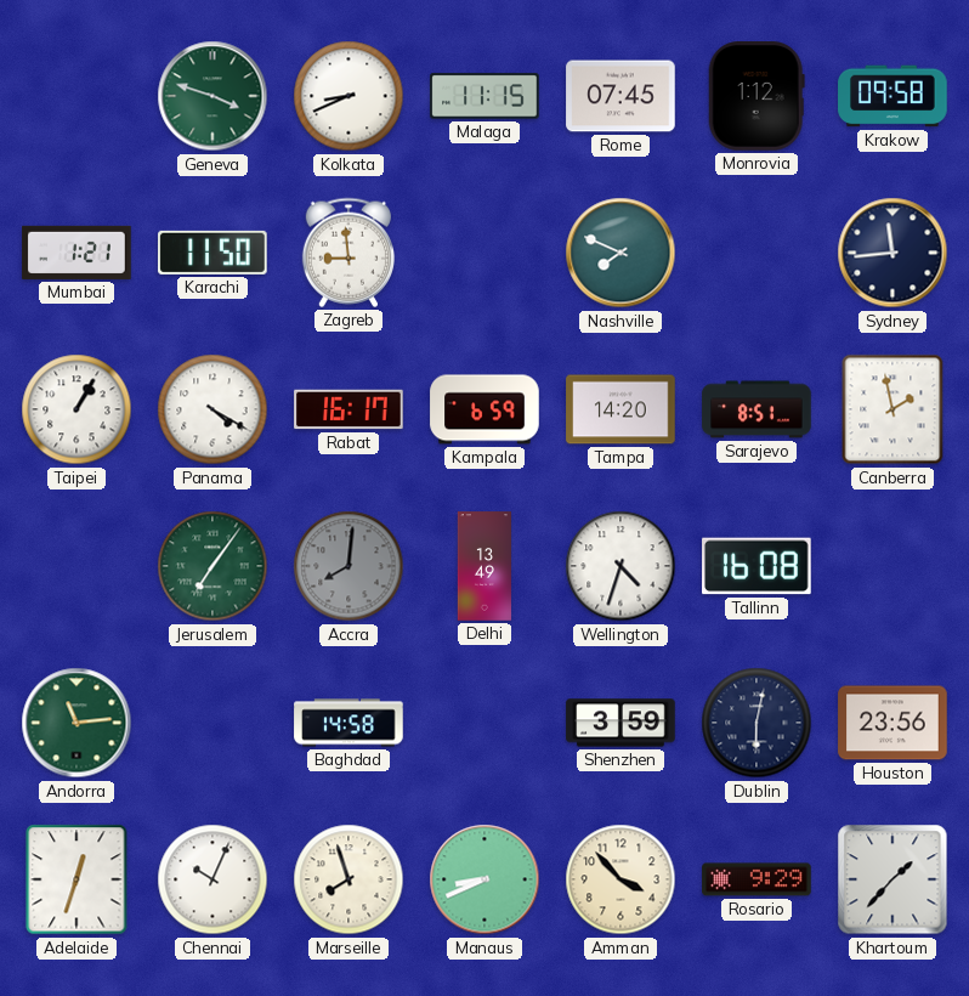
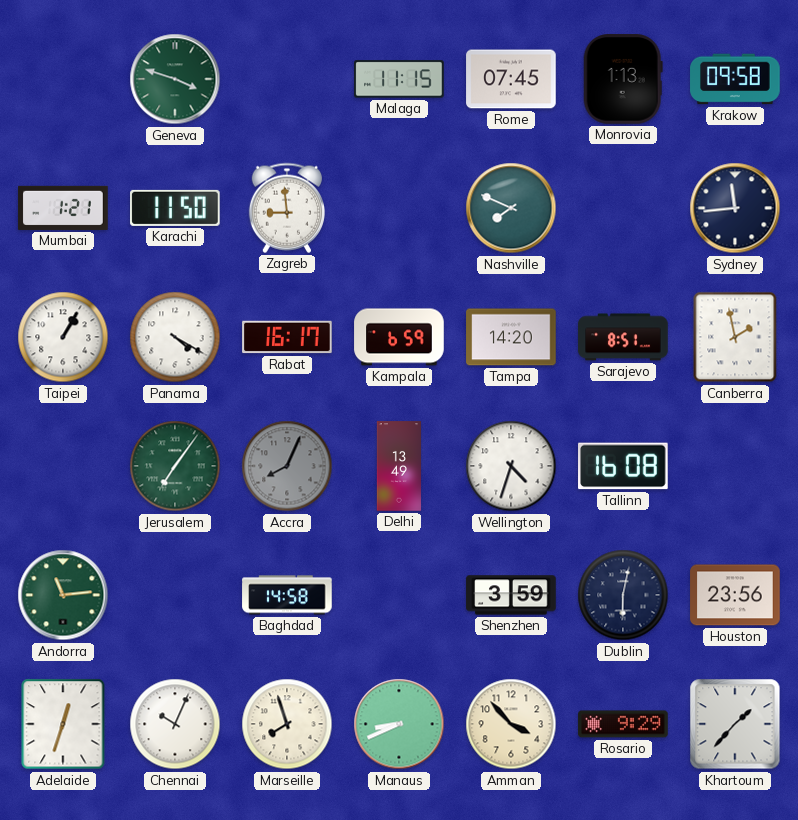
Kolkata: 8:41 -> none
Monrovia: 1:12 -> 1:13
Accra: 8:01 -> 8:04
